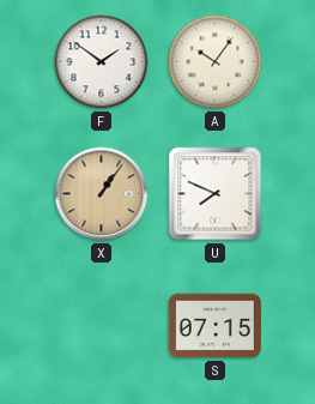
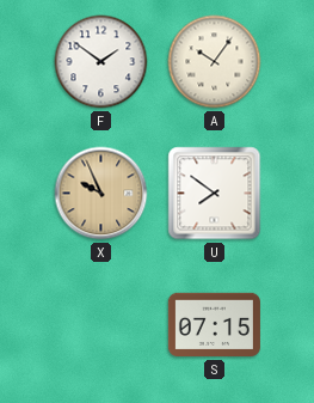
X: 1:06 -> 9:56
U: 7:49 -> 7:51
